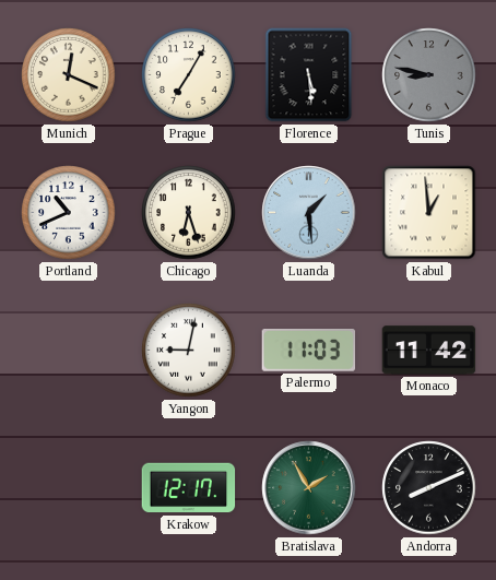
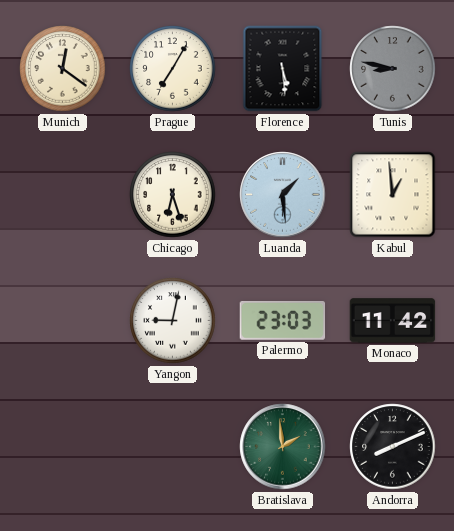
Munich: 12:19 -> 12:21
Portland: 10:41 -> none
Palermo: 11:03 -> 23:03
Krakow: 12:17 -> none
Bratislava: 1:55 -> 1:59
